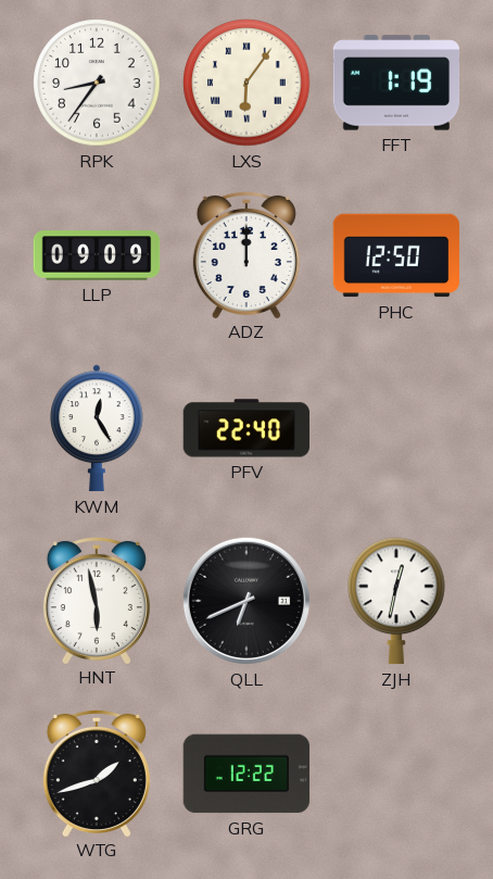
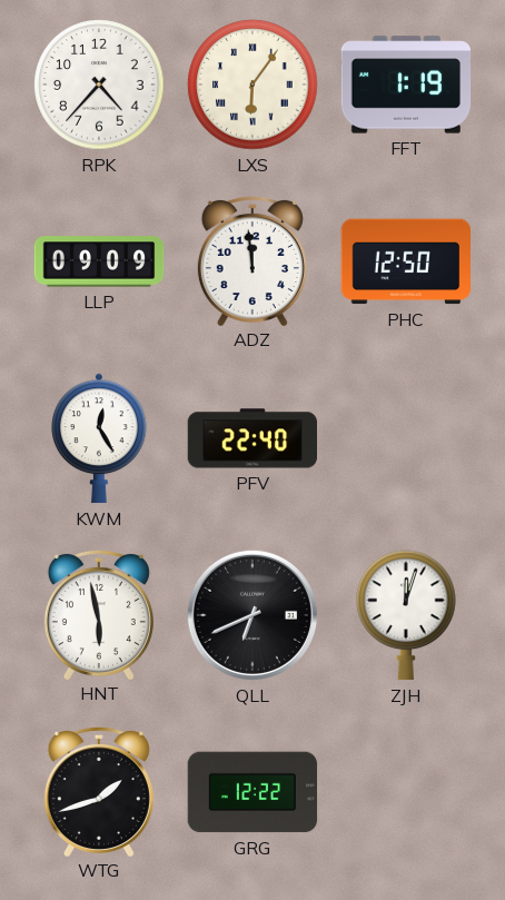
RPK: 8:36 -> 4:37
ADZ: 12:00 -> 11:59
ZJH: 12:32 -> 12:03
